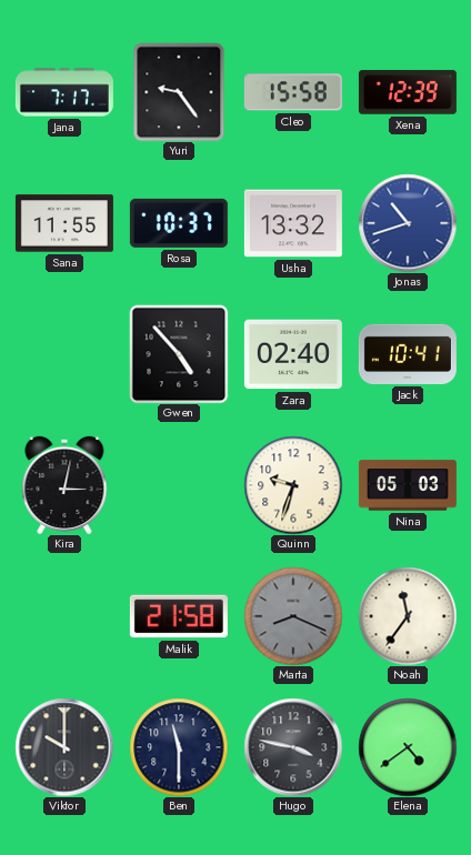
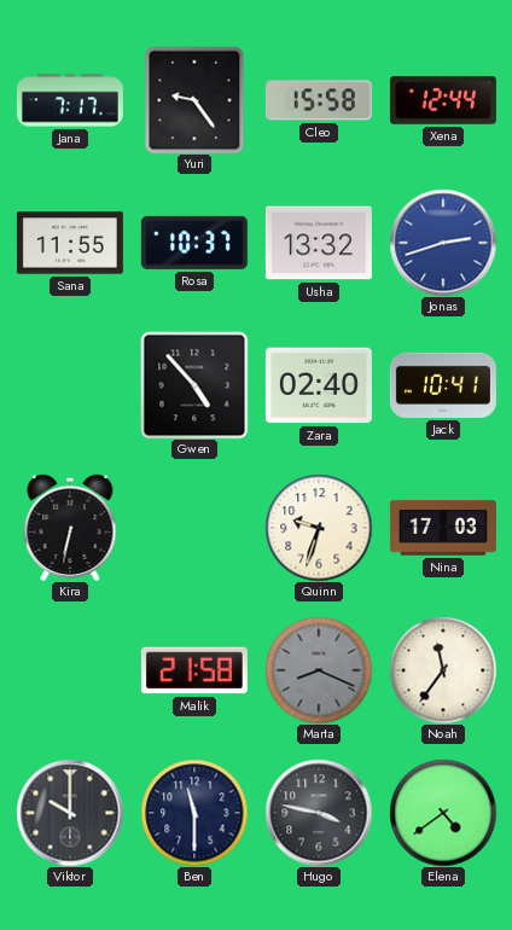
Xena: 12:39 -> 12:44
Jonas: 10:42 -> 2:42
Kira: 3:02 -> 6:32
Nina: 05:03 -> 17:03
